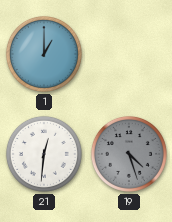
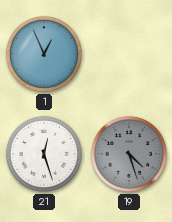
1: 1:00 -> 12:56
21: 12:31 -> 12:27
